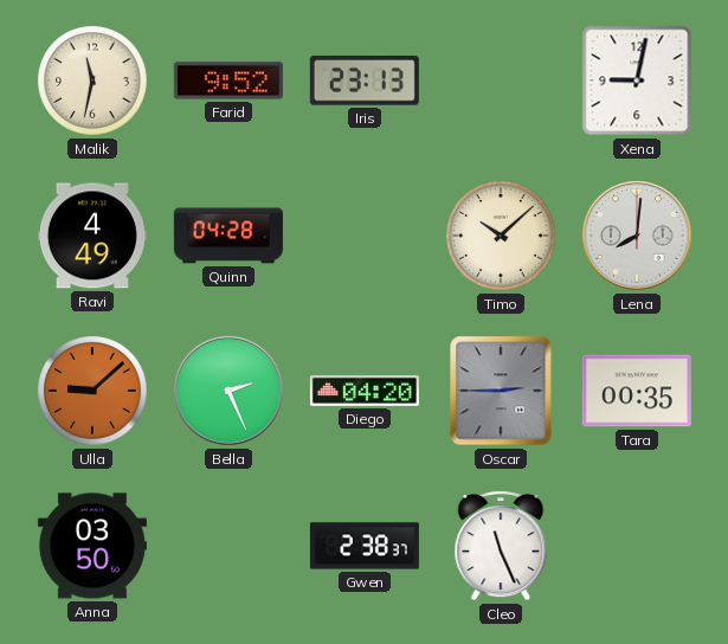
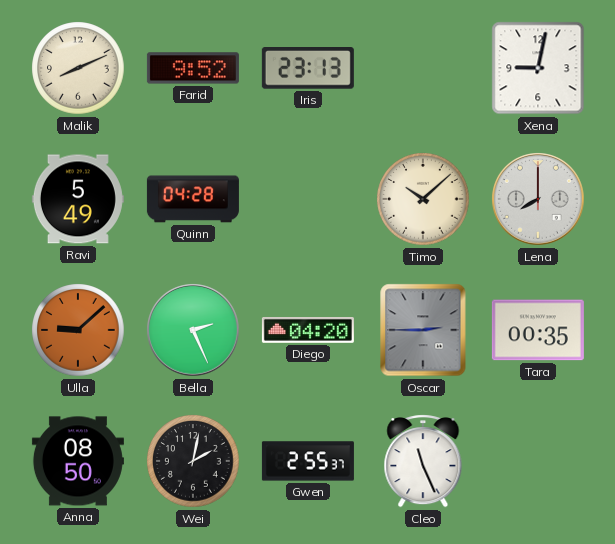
Malik: 11:32 -> 8:11
Ravi: 4:49 -> 5:49
Lena: 8:01 -> 8:00
Anna: 03:50 -> 08:50
Wei: none -> 2:02
Gwen: 2:38 -> 2:55
